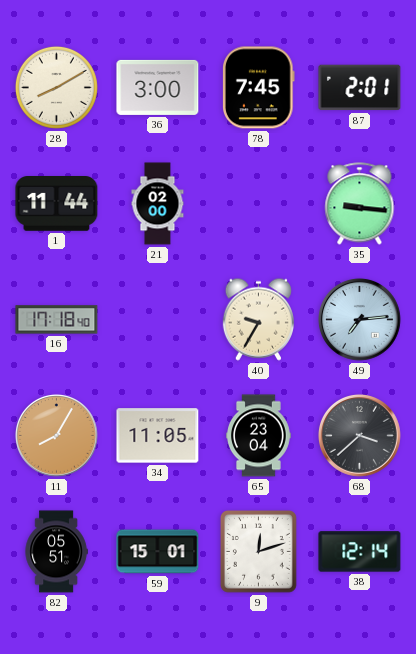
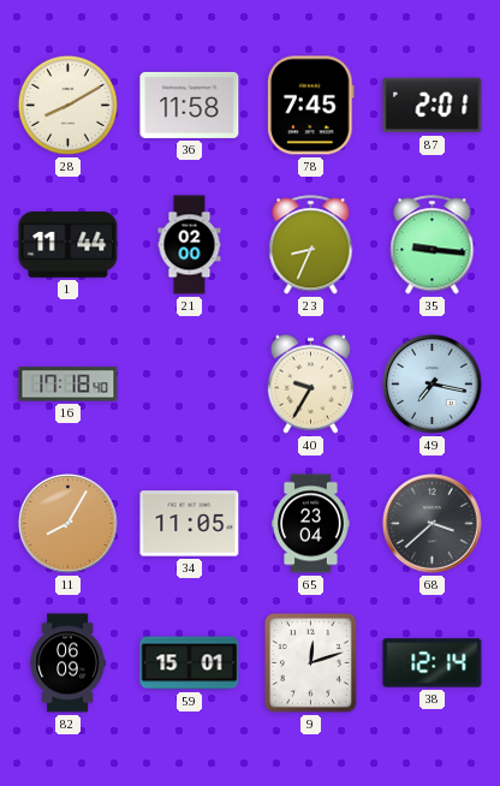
36: 3:00 -> 11:58
23: none -> 8:34
49: 7:14 -> 7:17
82: 05:51 -> 06:09
